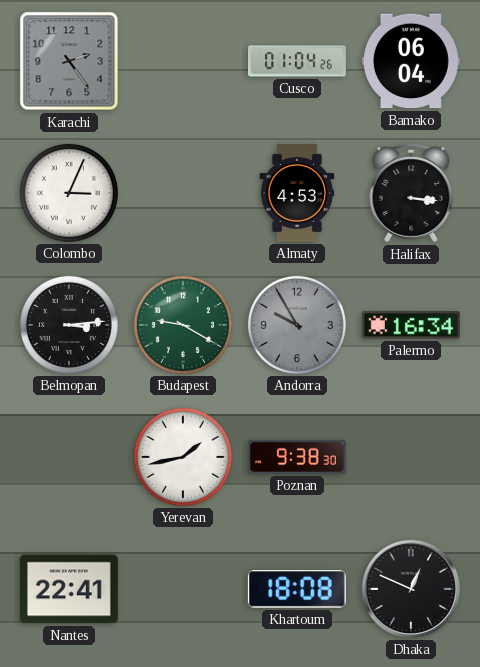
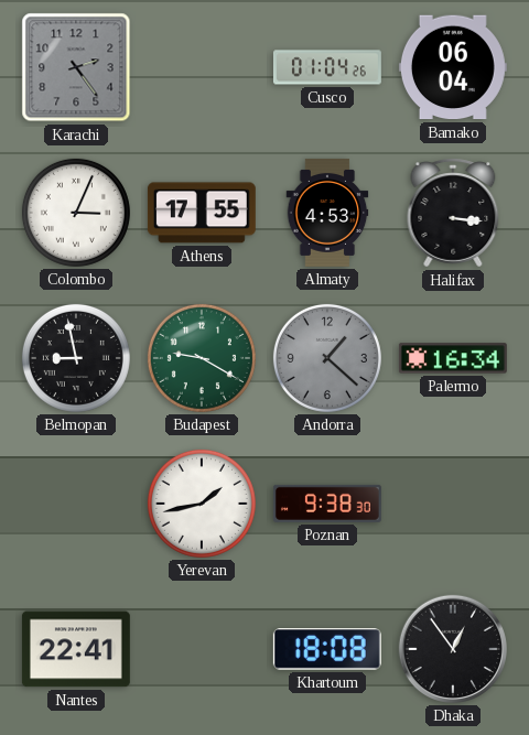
Athens: none -> 17:55
Belmopan: 3:14 -> 8:58
Andorra: 9:55 -> 1:22
Dhaka: 12:49 -> 12:54
